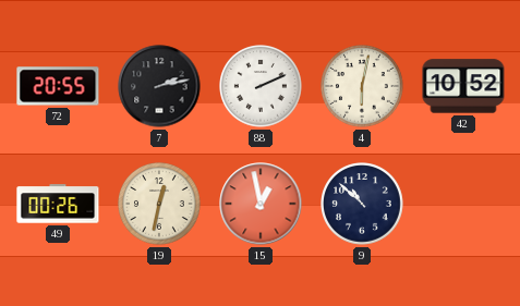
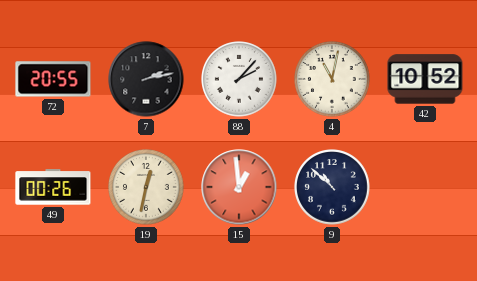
88: 2:11 -> 2:07
4: 6:02 -> 11:02
15: 12:58 -> 12:59
